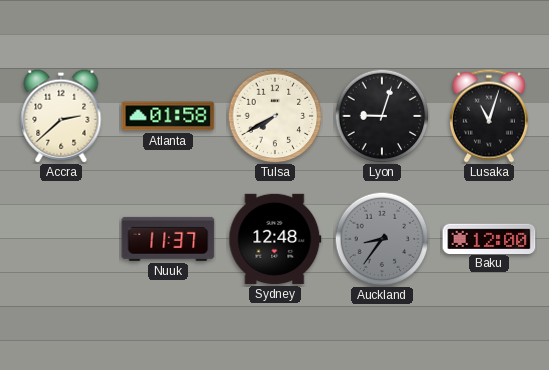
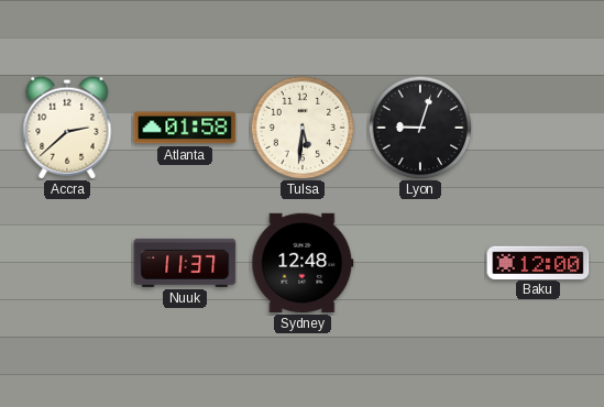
Tulsa: 7:40 -> 5:31
Lusaka: 11:03 -> none
Auckland: 8:36 -> none
